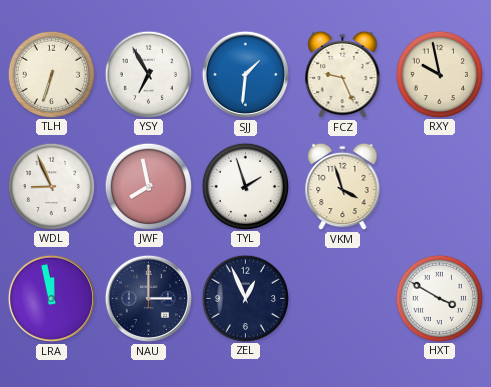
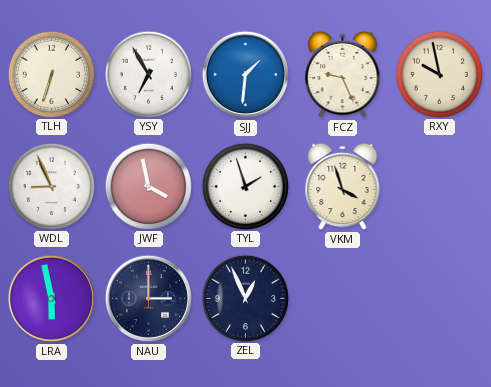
JWF: 7:58 -> 3:58
LRA: 11:58 -> 5:58
HXT: 3:50 -> none
